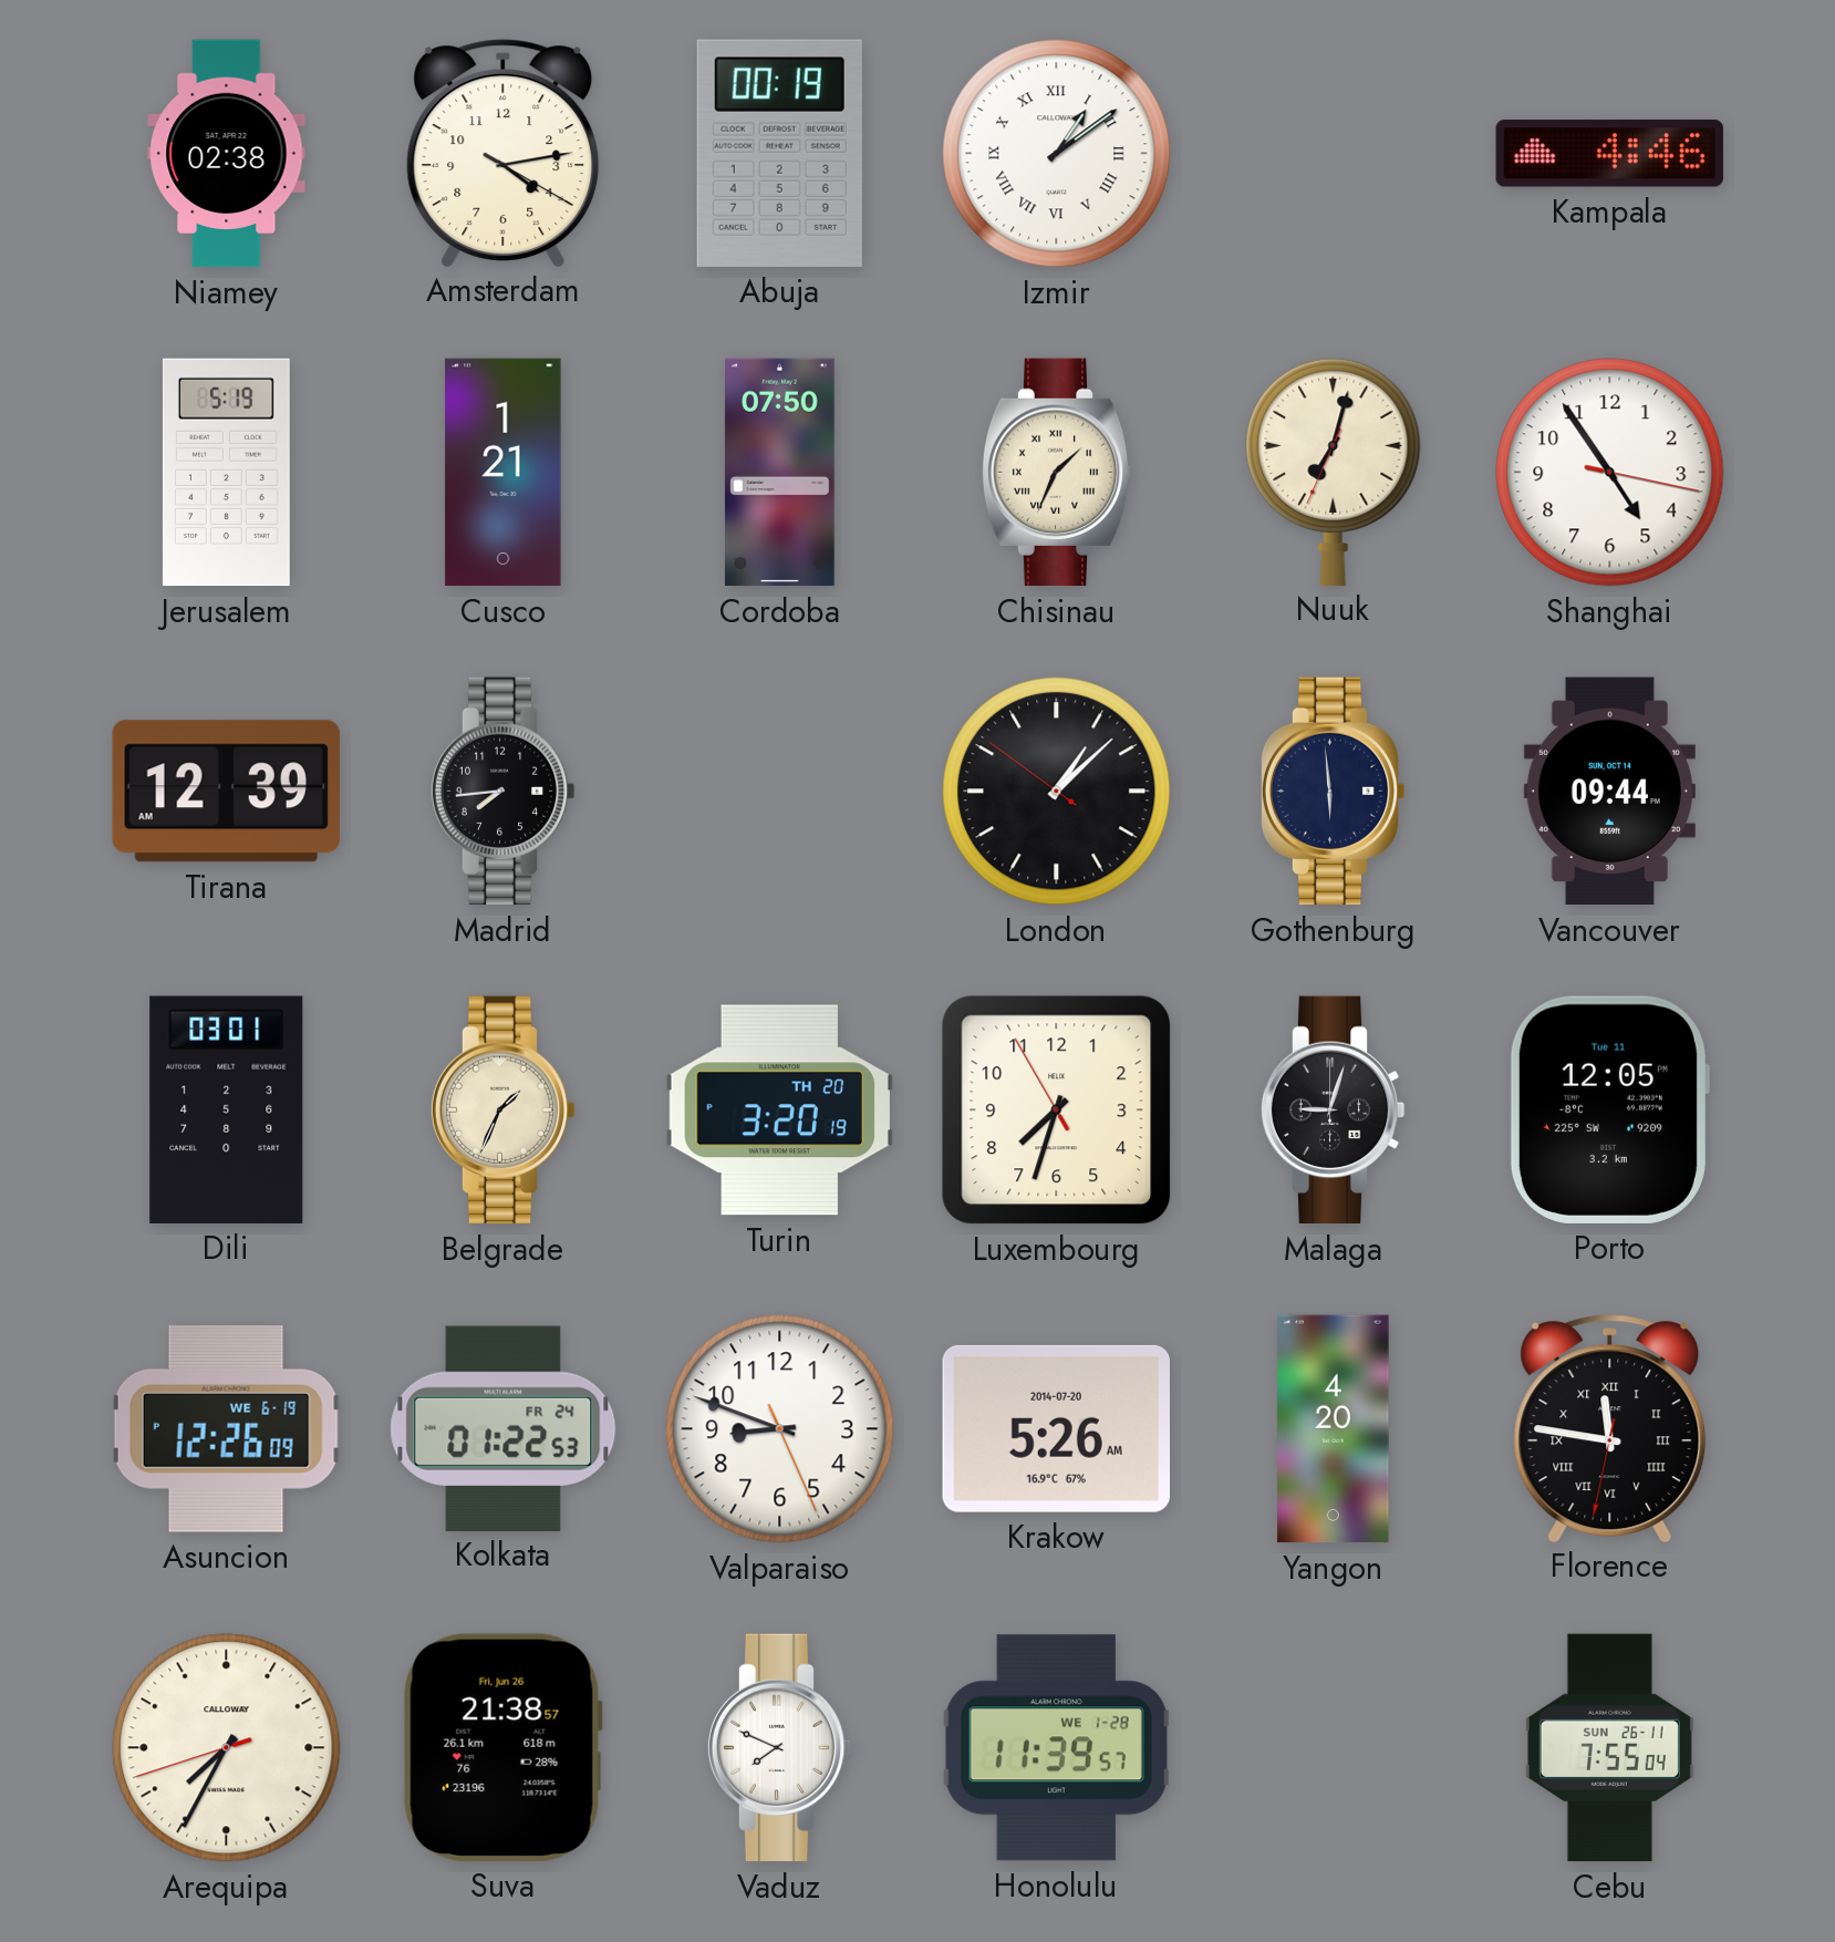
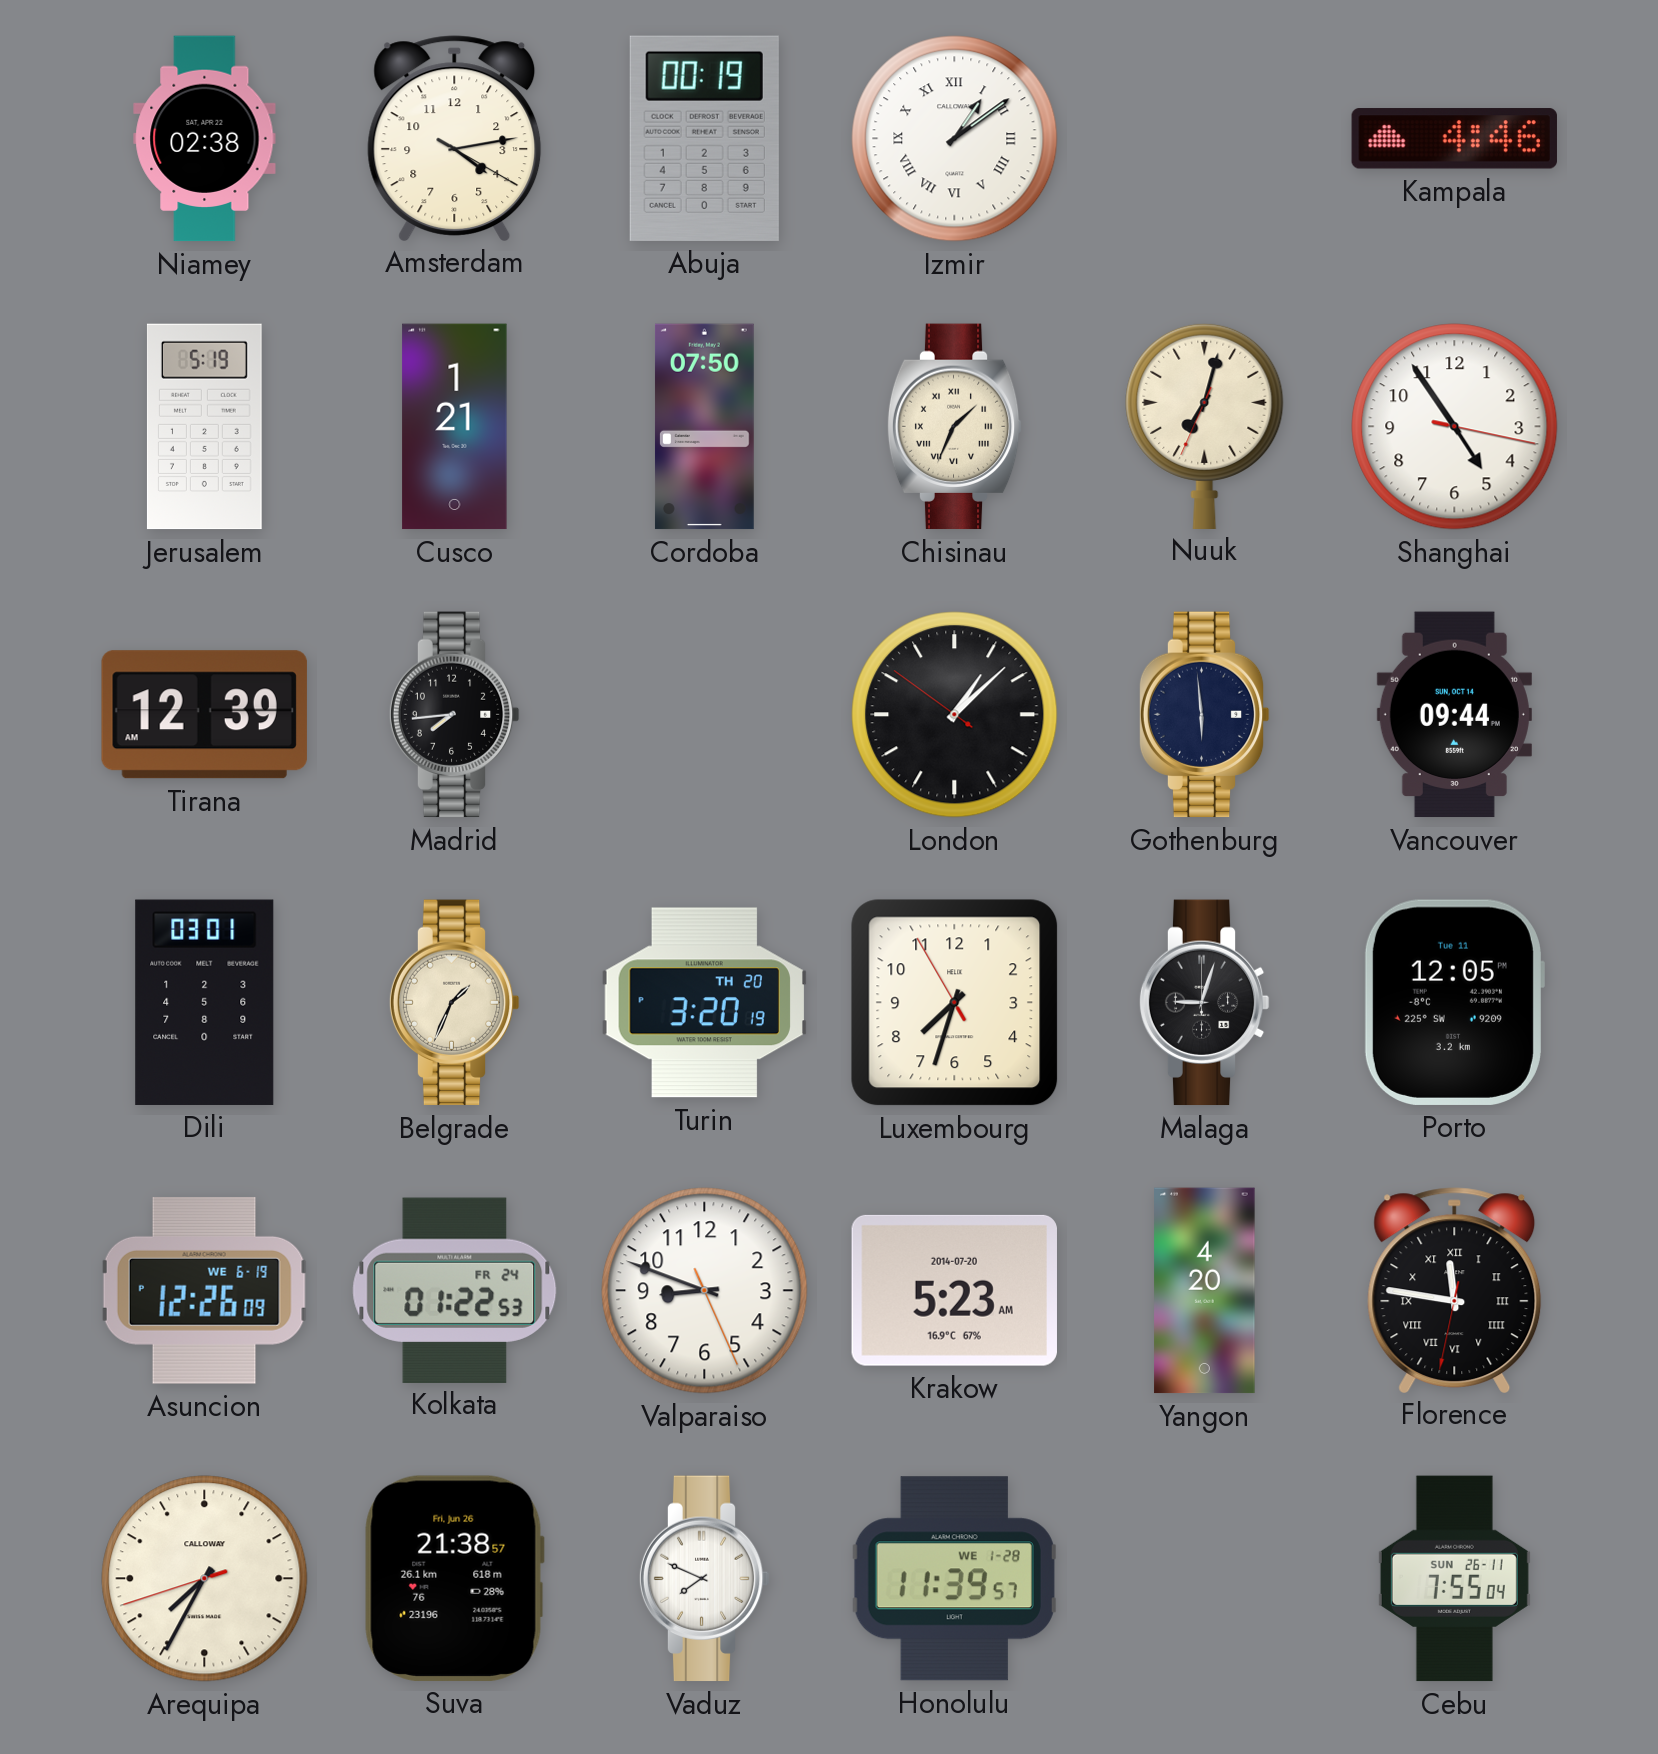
Krakow: 5:26 -> 5:23
